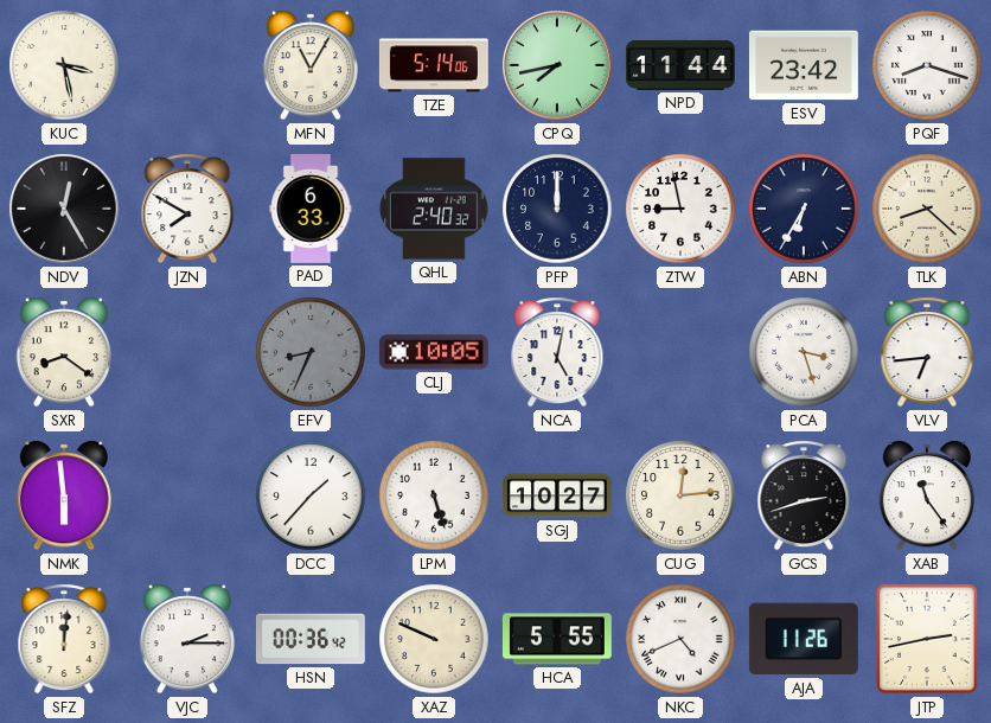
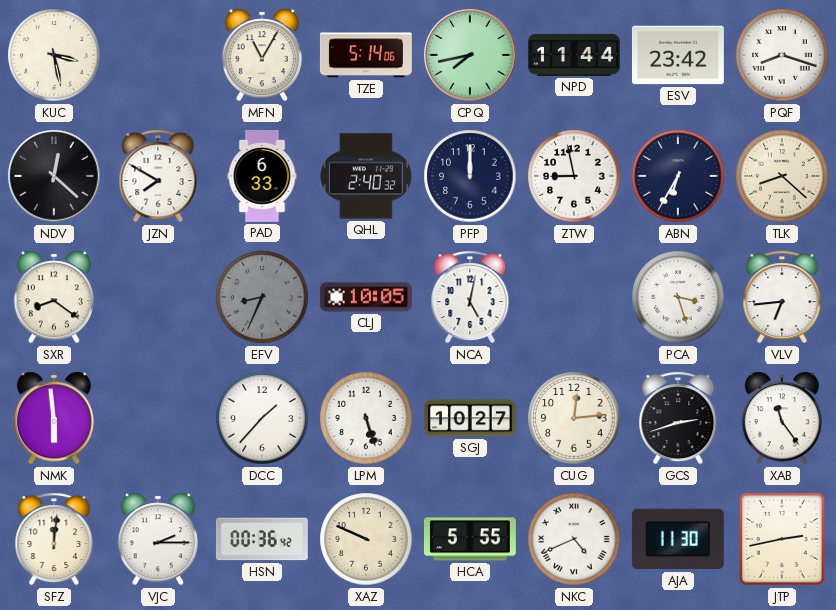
NDV: 12:25 -> 12:22
AJA: 11:26 -> 11:30
